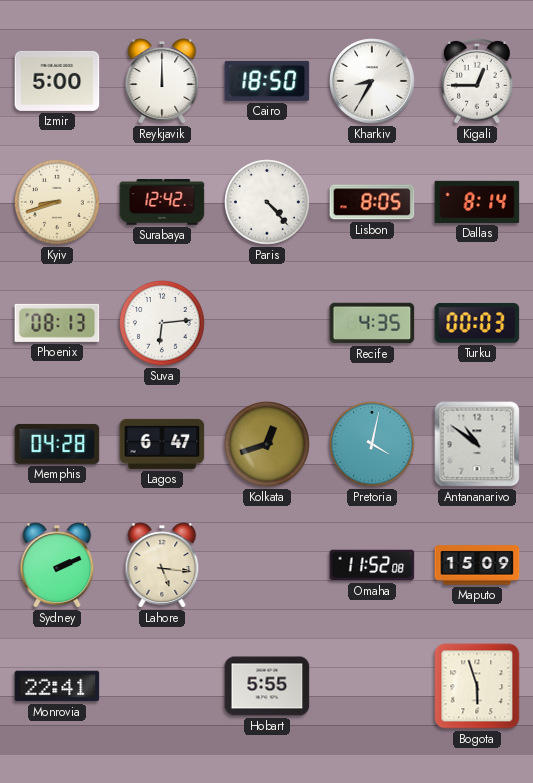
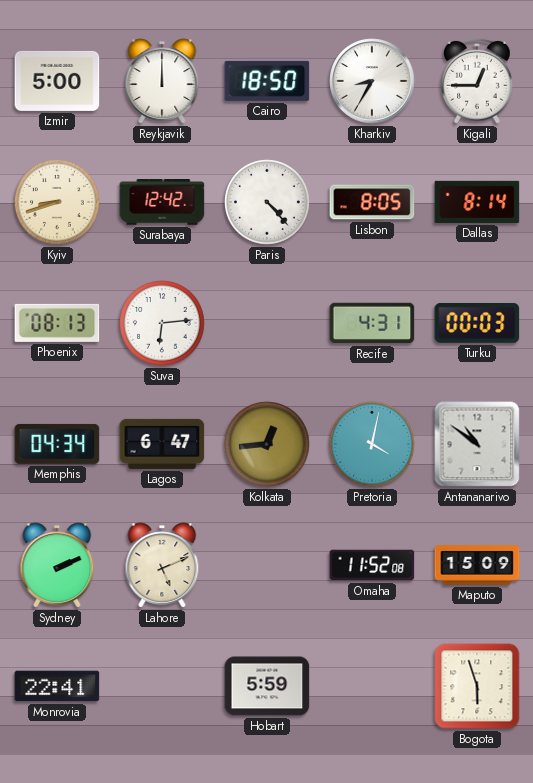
Recife: 4:35 -> 4:31
Memphis: 04:28 -> 04:34
Kolkata: 12:42 -> 12:44
Lahore: 5:16 -> 5:11
Hobart: 5:55 -> 5:59
